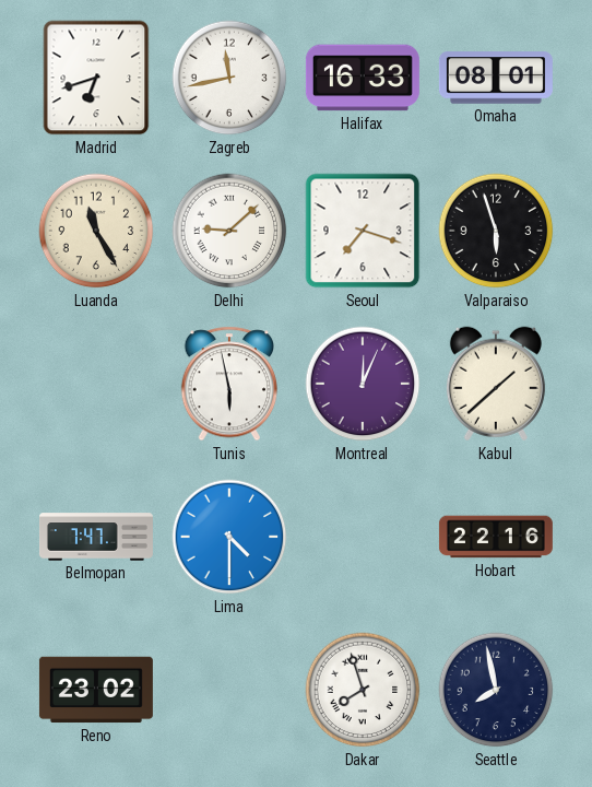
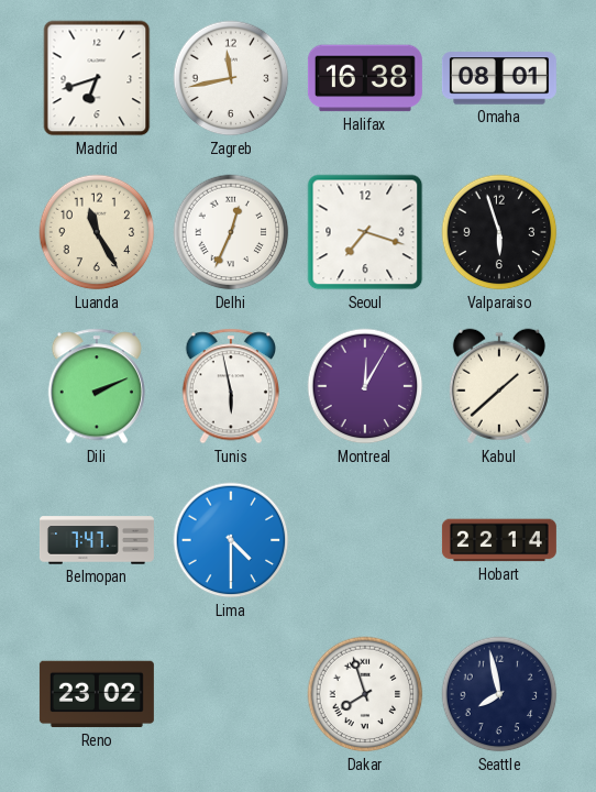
Halifax: 16:33 -> 16:38
Delhi: 9:08 -> 12:34
Dili: none -> 2:11
Montreal: 12:04 -> 12:05
Hobart: 22:16 -> 22:14
